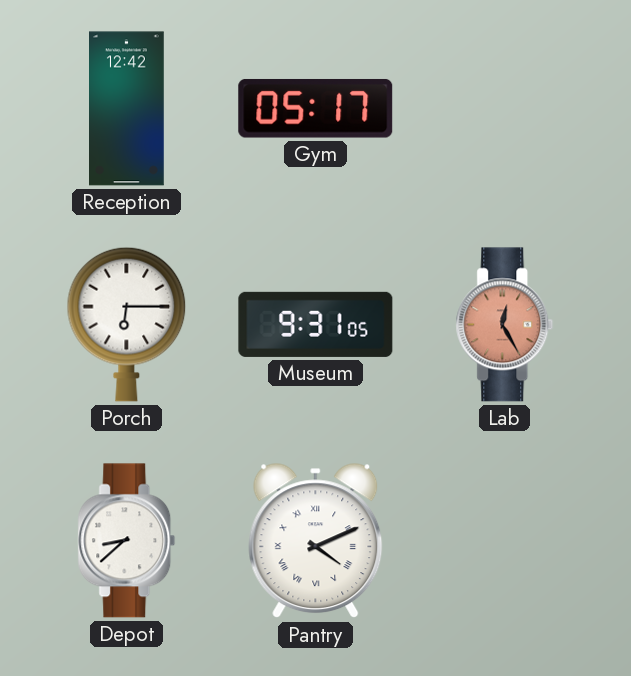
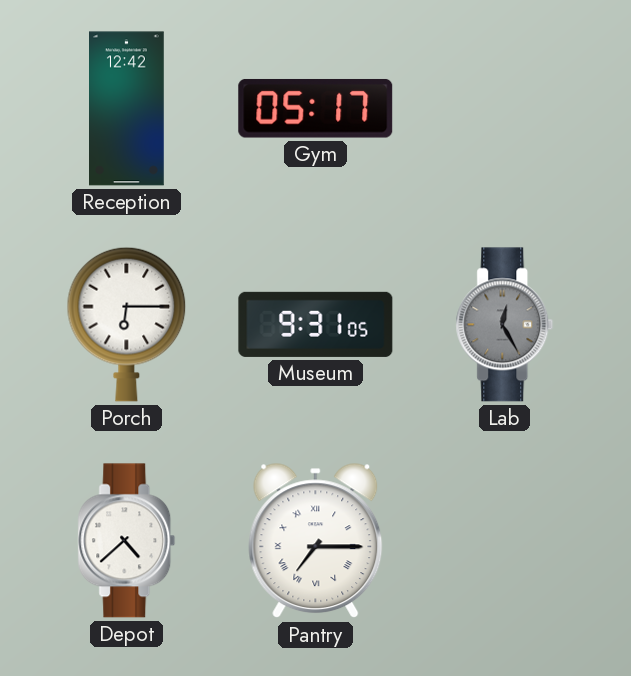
Lab dial: salmon -> grey
Depot: 8:38 -> 4:38
Pantry: 4:11 -> 7:15
